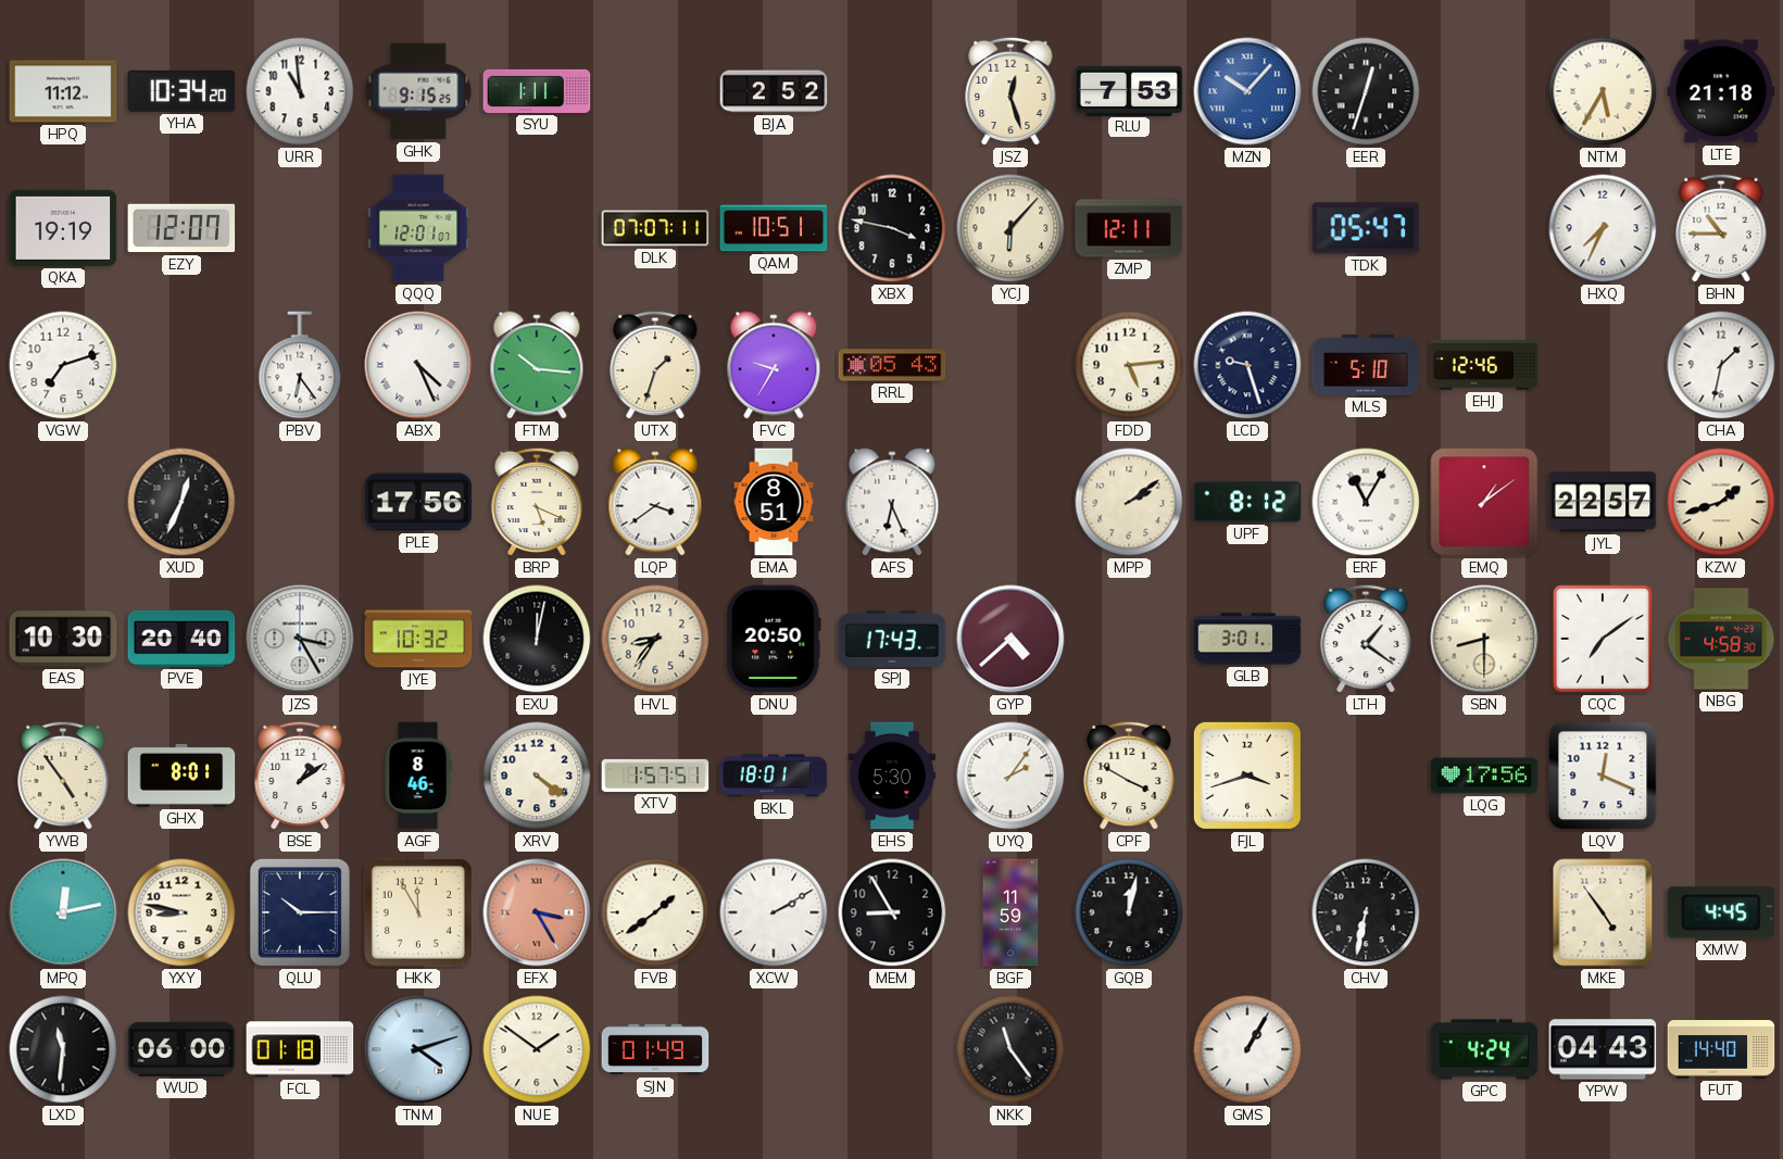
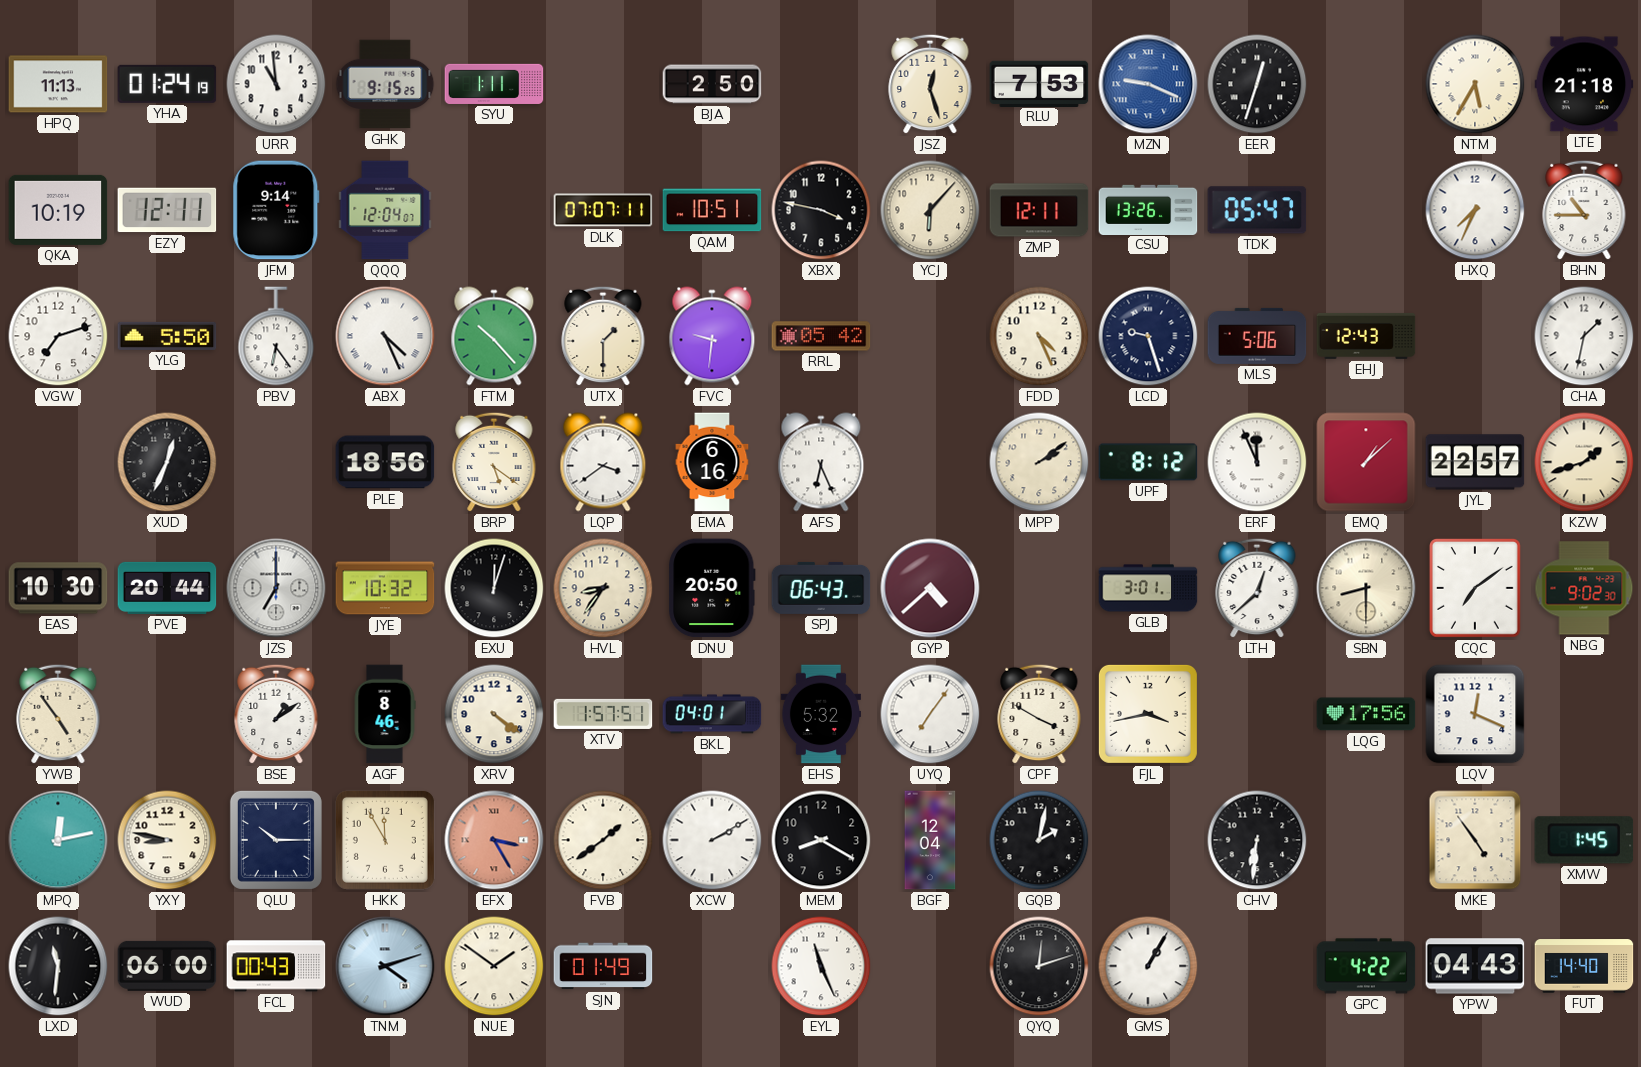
HPQ: 11:12 -> 11:13
YHA: 10:34 -> 01:24
BJA: 2:52 -> 2:50
MZN: 10:07 -> 9:19
QKA: 19:19 -> 10:19
EZY: 12:07 -> 12:11
JFM: none -> 9:14
QQQ: 12:01 -> 12:04
CSU: none -> 13:26
YLG: none -> 5:50
FTM: 10:16 -> 10:23
UTX: 1:33 -> 1:30
FVC: 9:35 -> 9:31
RRL: 05:43 -> 05:42
FDD: 5:14 -> 4:26
MLS: 5:10 -> 5:06
EHJ: 12:46 -> 12:43
PLE: 17:56 -> 18:56
BRP: 5:19 -> 5:21
EMA: 8:51 -> 6:16
ERF: 11:05 -> 11:56
EMQ: 1:09 -> 1:08
PVE: 20:40 -> 20:44
JZS: 3:25 -> 7:00
EXU: 12:02 -> 12:03
SPJ: 17:43 -> 06:43
LTH: 1:21 -> 12:38
NBG: 4:58 -> 9:02
GHX: 8:01 -> none
BKL: 18:01 -> 04:01
EHS: 5:30 -> 5:32
UYQ: 2:06 -> 7:06
FJL: 3:42 -> 3:43
MEM: 8:55 -> 8:20
BGF: 11:59 -> 12:04
GQB: 12:02 -> 2:02
CHV: 6:32 -> 6:31
XMW: 4:45 -> 1:45
FCL: 01:18 -> 00:43
EYL: none -> 11:26
NKK: 11:24 -> none
QYQ: none -> 12:12
GPC: 4:24 -> 4:22
